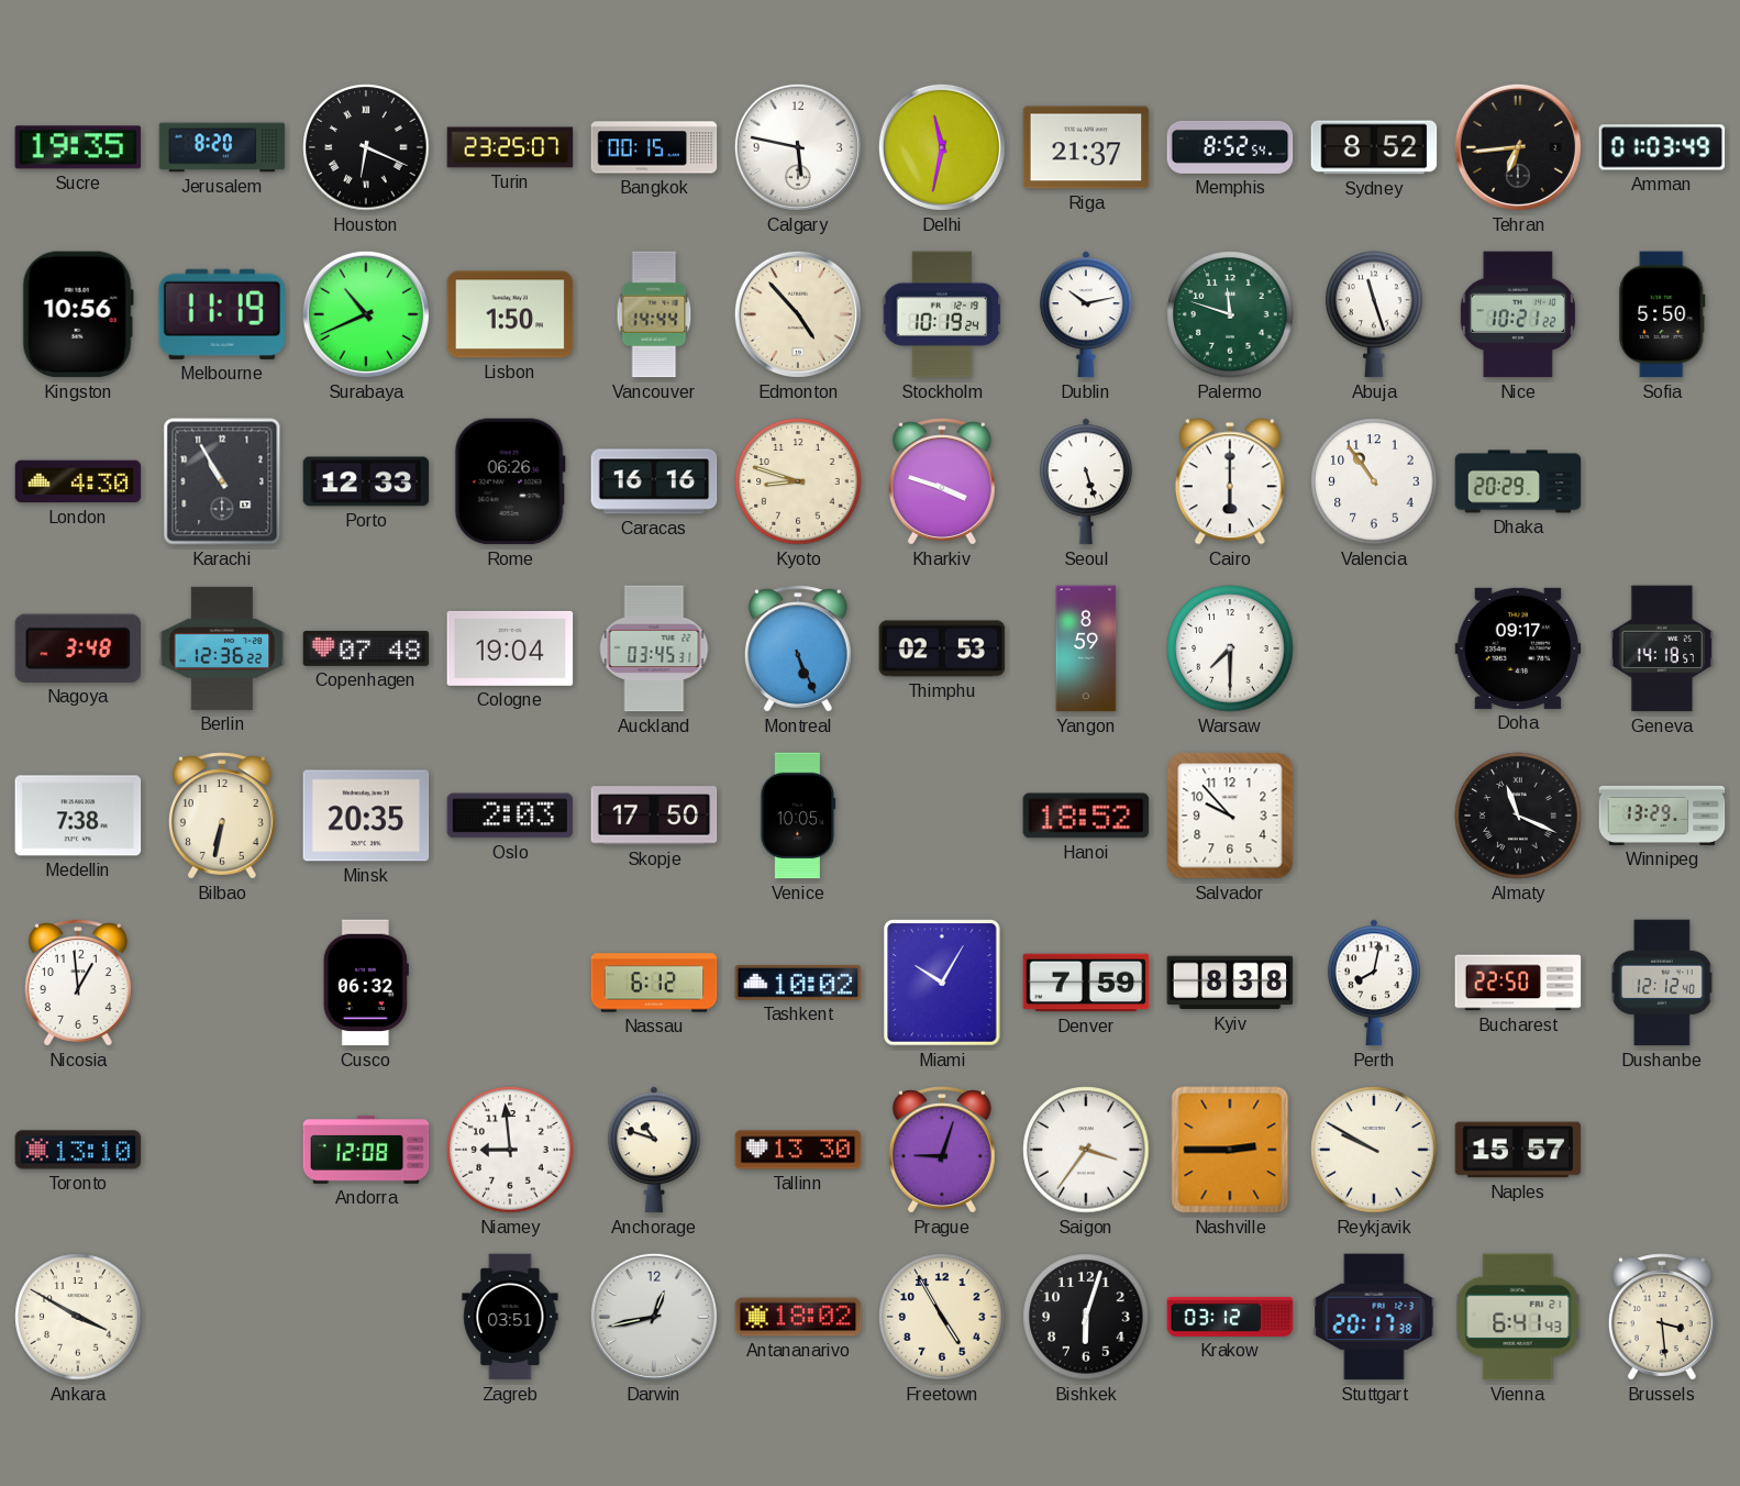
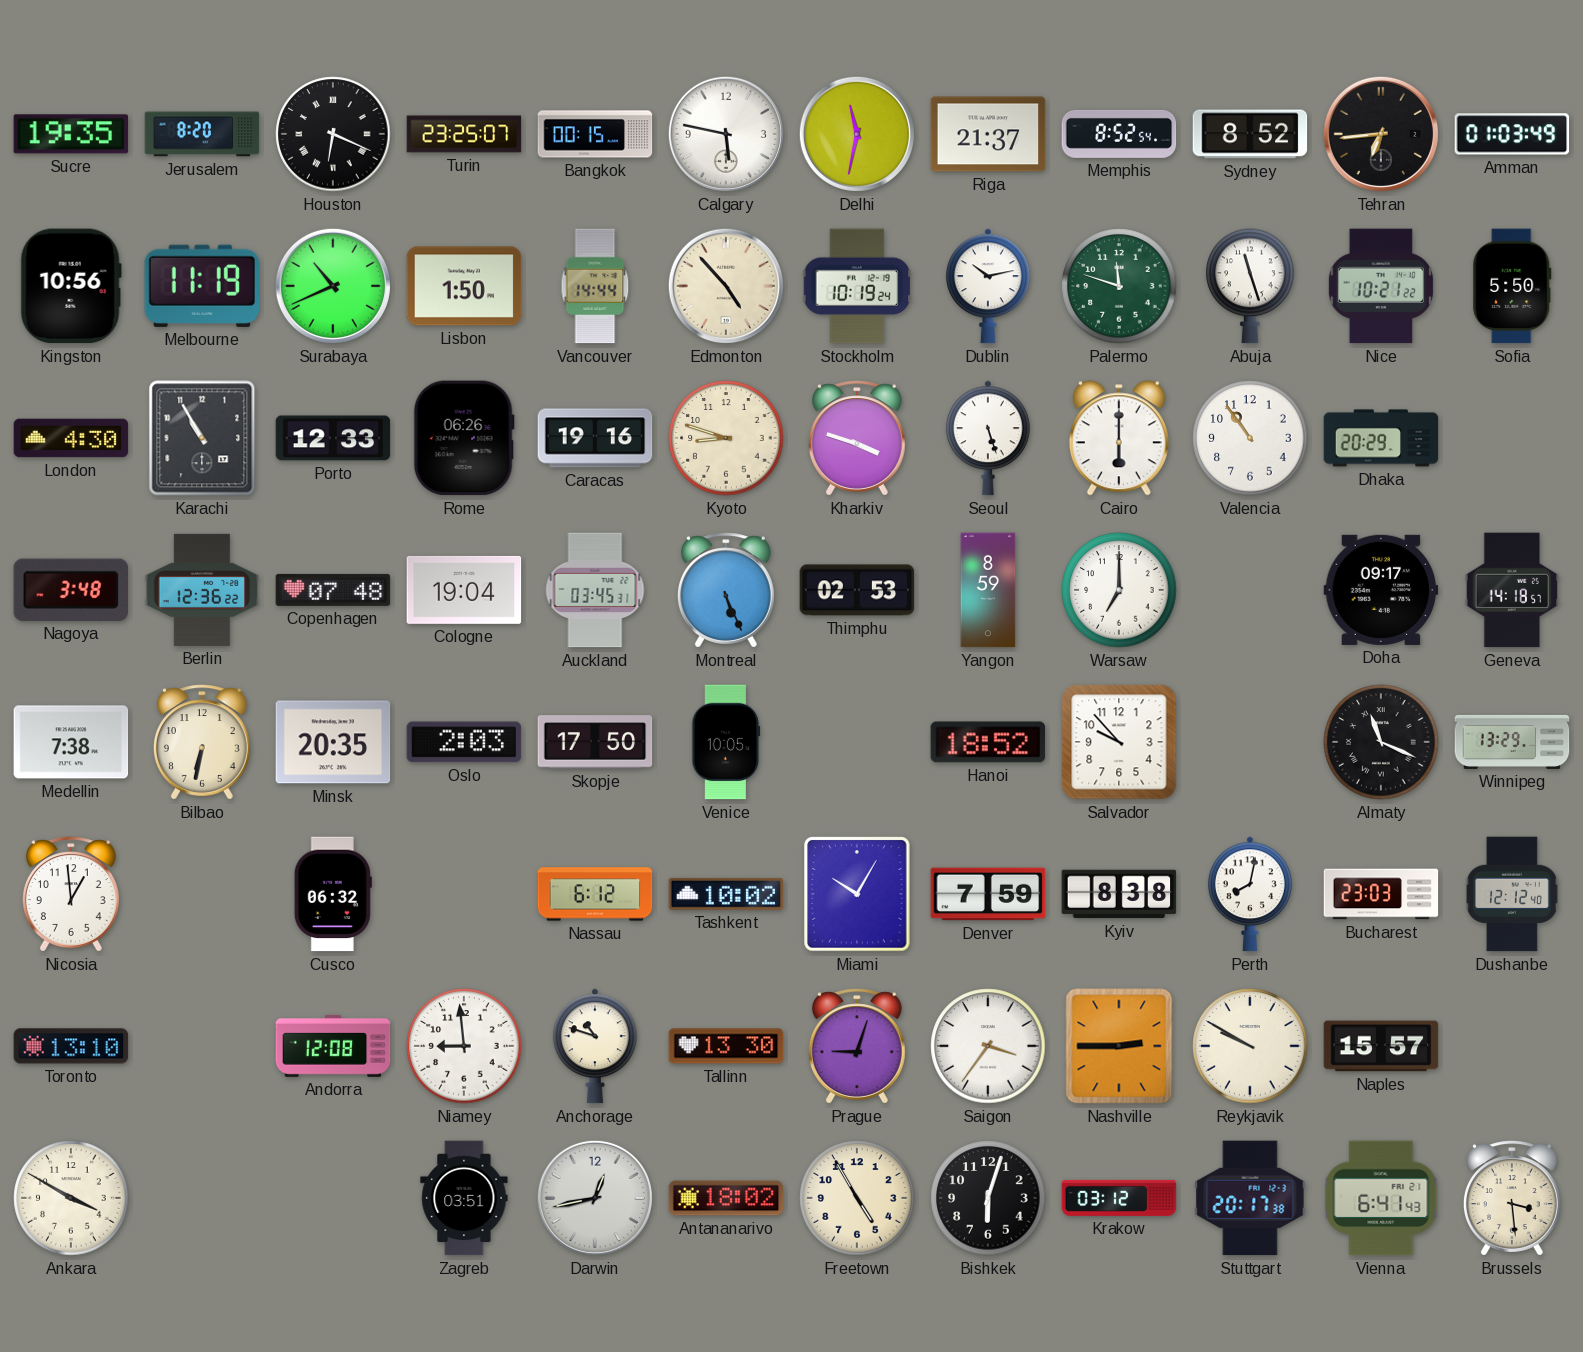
Caracas: 16:16 -> 19:16
Warsaw: 7:30 -> 7:00
Bucharest: 22:50 -> 23:03
